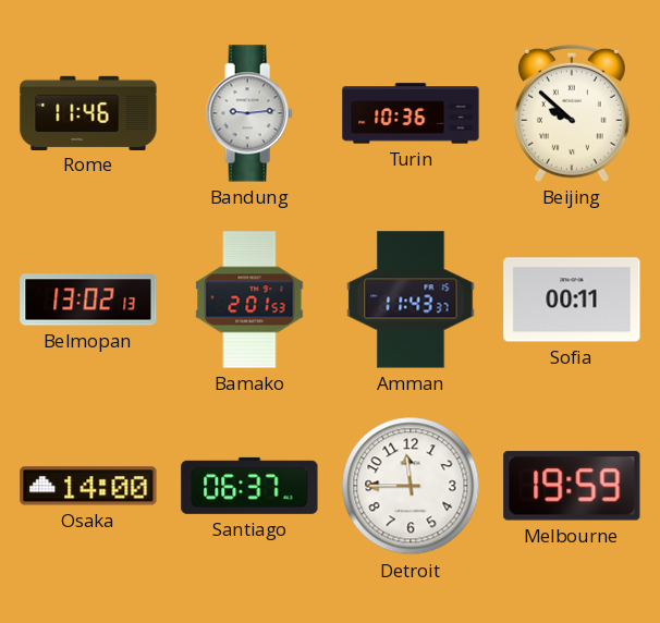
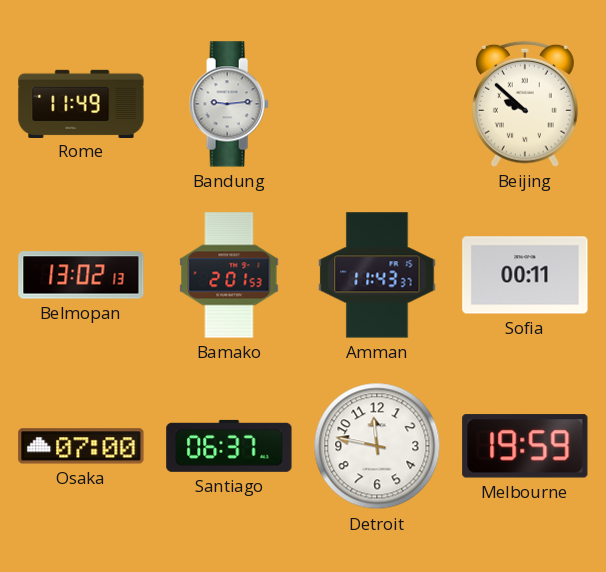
Rome: 11:46 -> 11:49
Turin: 10:36 -> none
Osaka: 14:00 -> 07:00
Detroit: 11:45 -> 11:47
